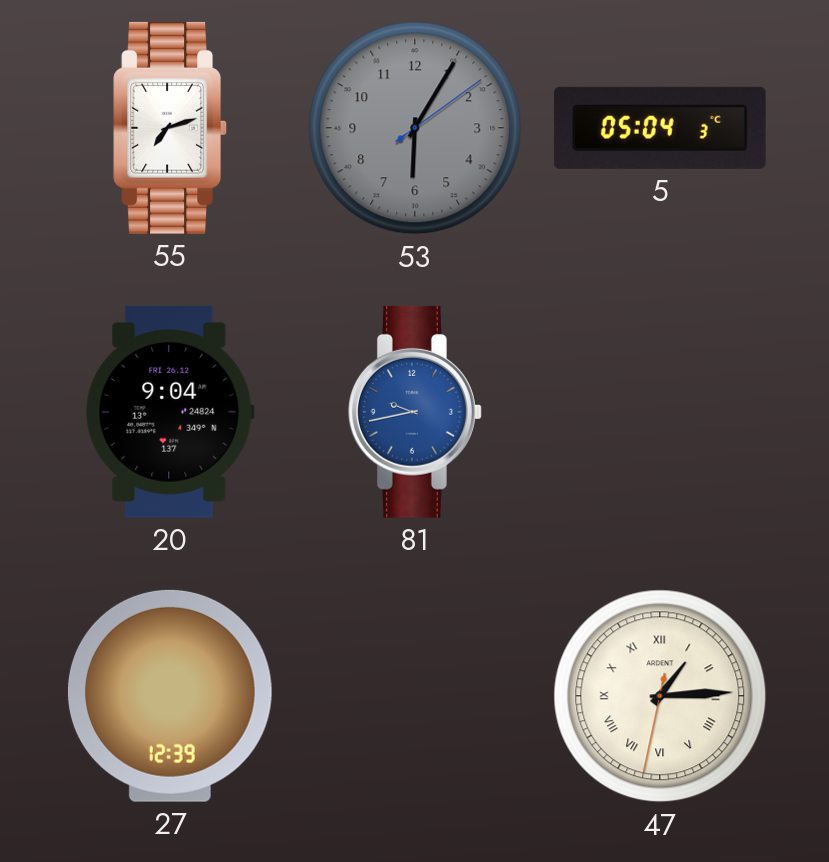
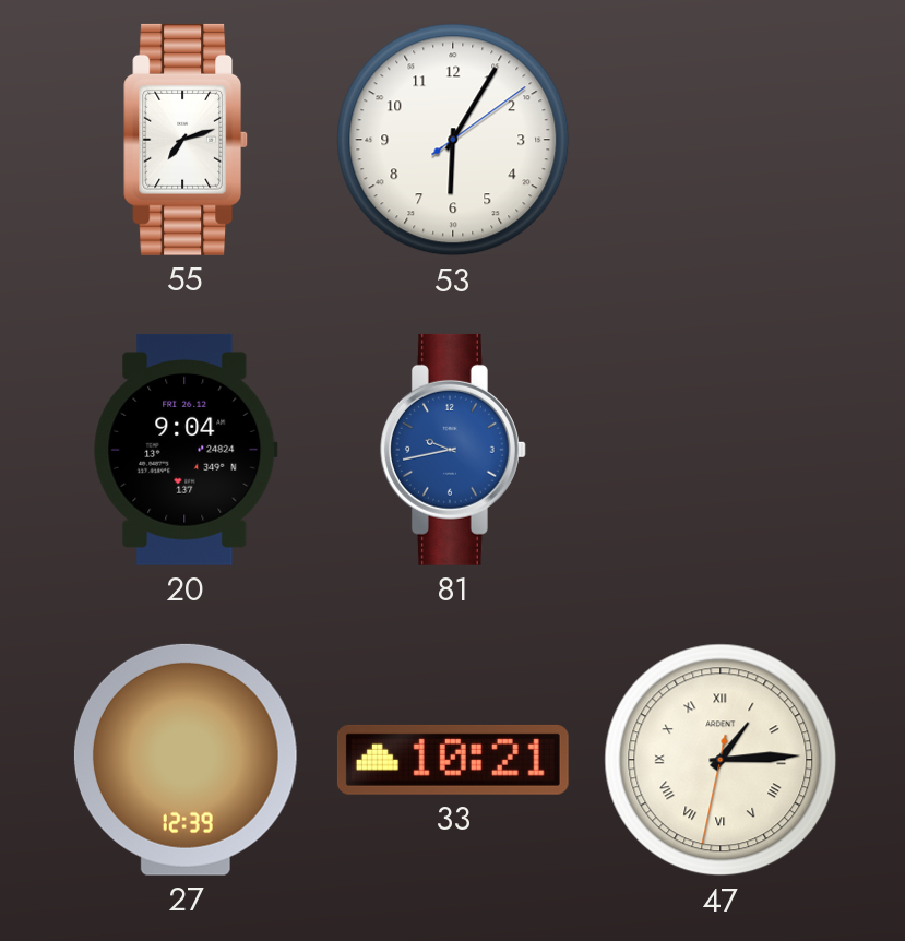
53 dial: grey -> white
5: 05:04 -> none
33: none -> 10:21
